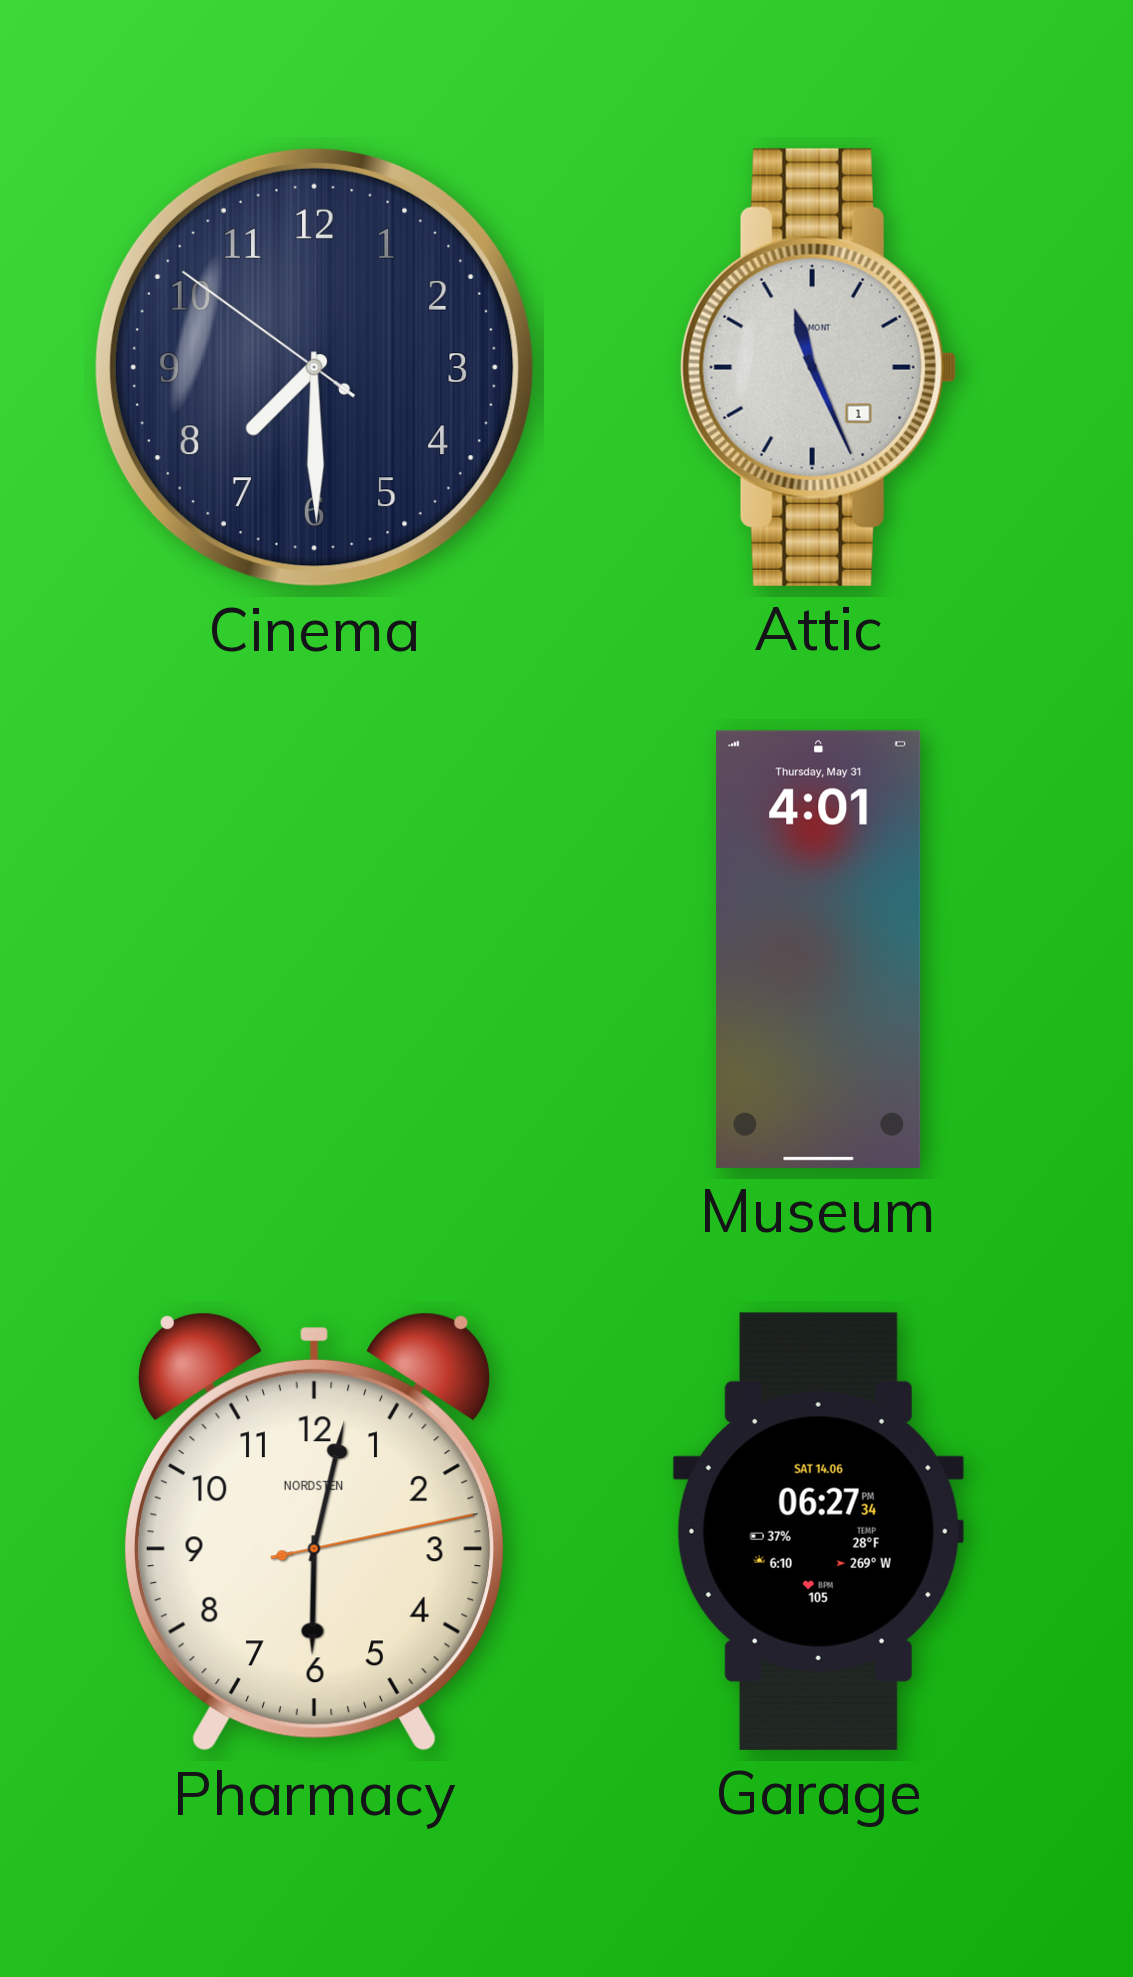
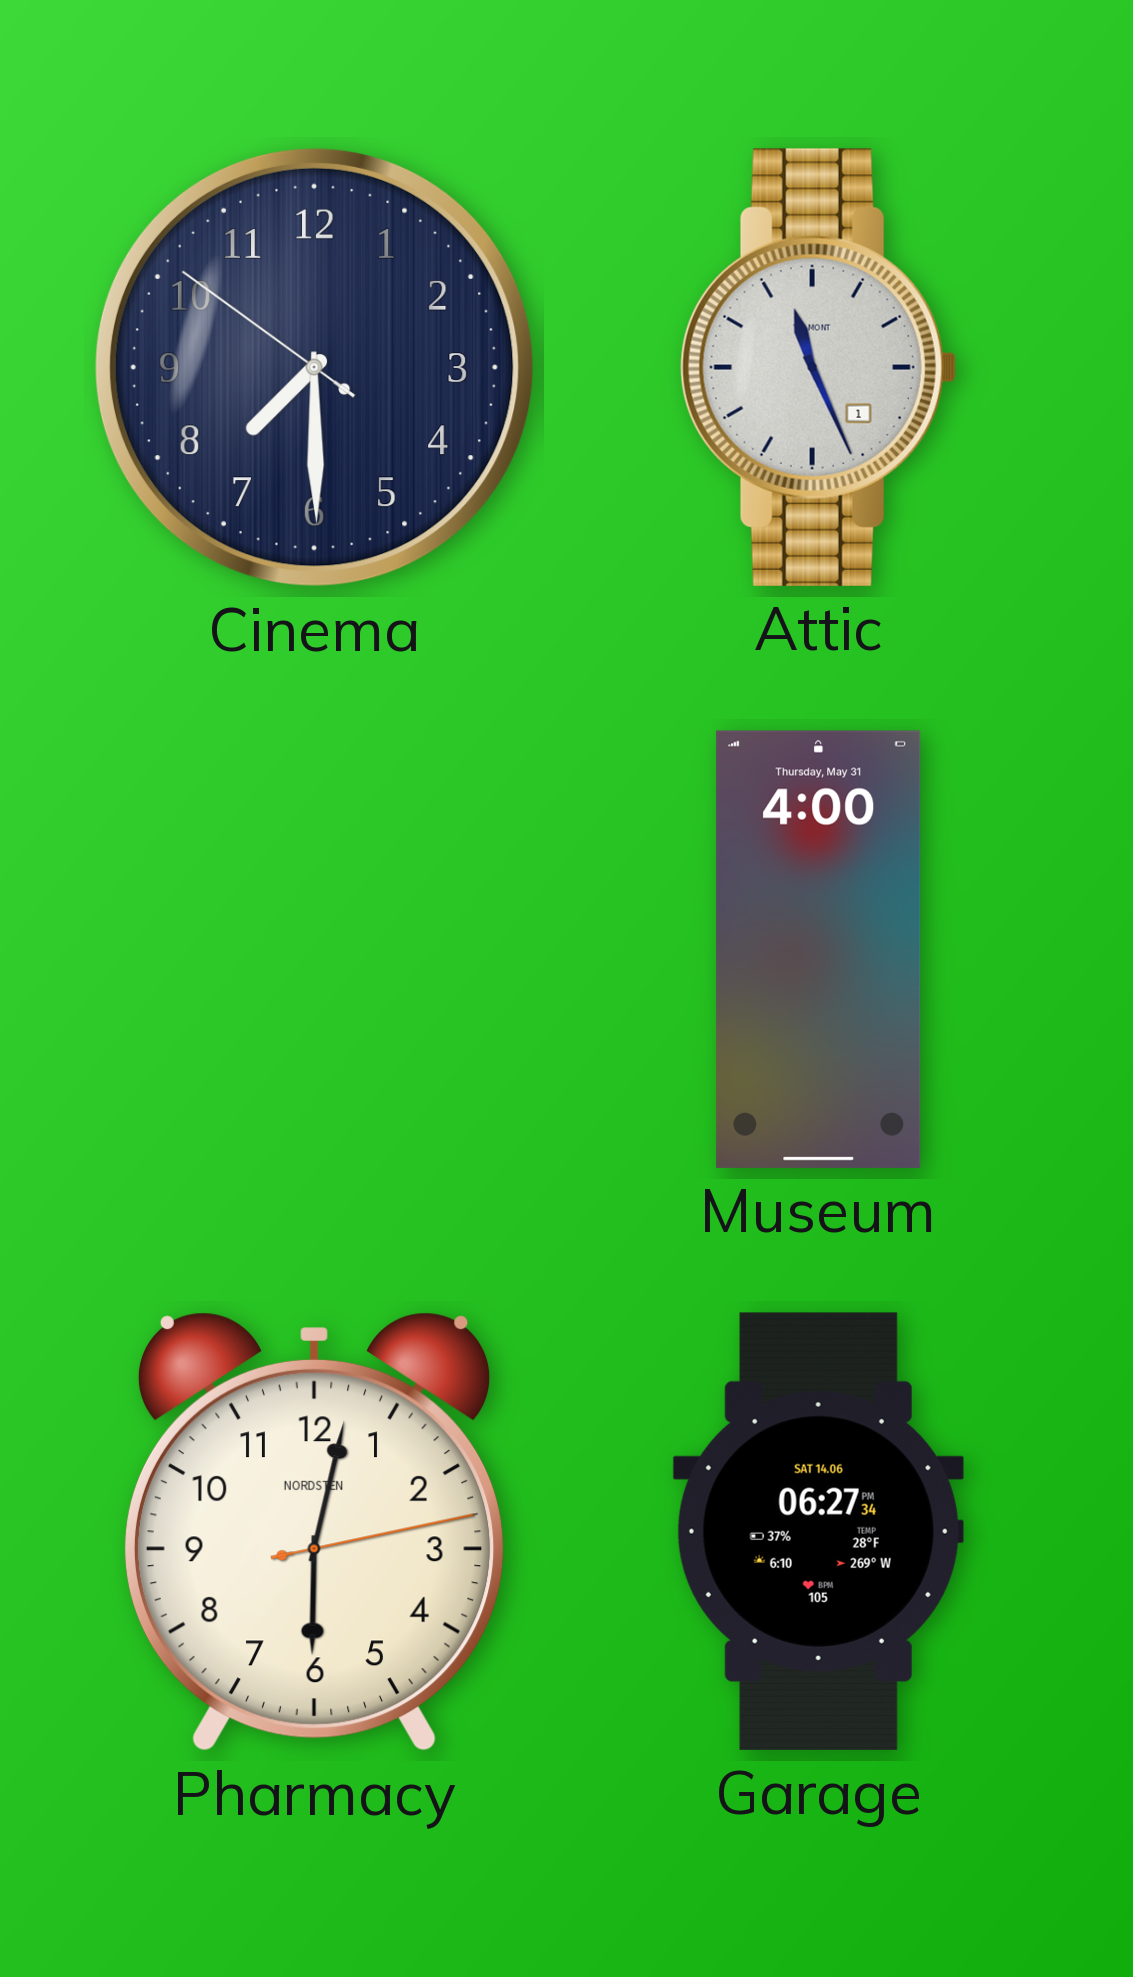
Museum: 4:01 -> 4:00
